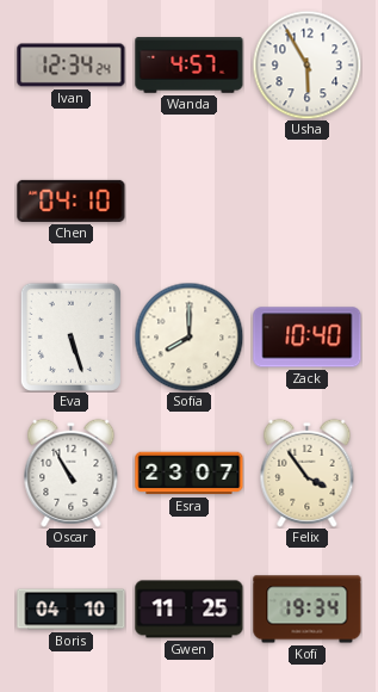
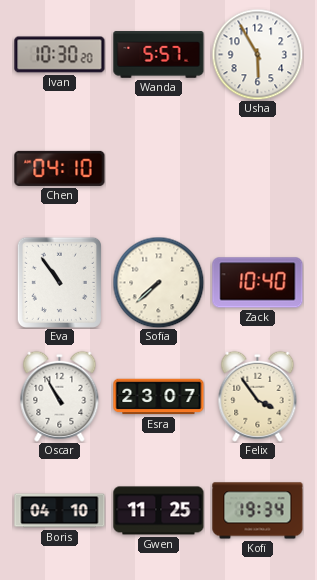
Ivan: 12:34 -> 10:30
Wanda: 4:57 -> 5:57
Eva: 5:27 -> 10:54
Sofia: 8:00 -> 7:38
